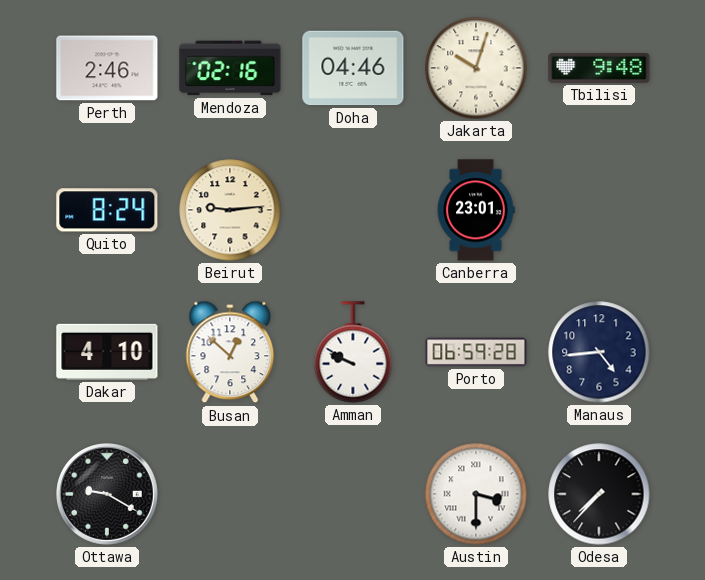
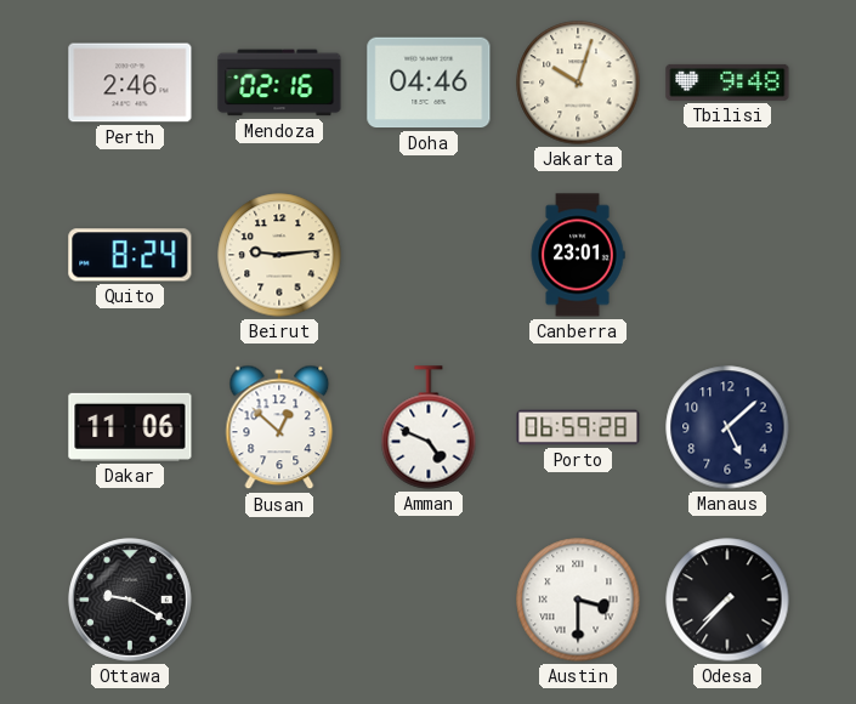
Dakar: 4:10 -> 11:06
Amman: 9:49 -> 4:49
Manaus: 4:44 -> 5:08
